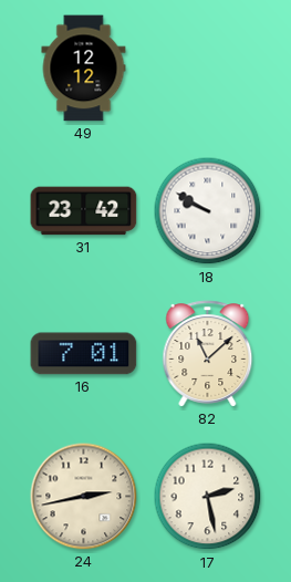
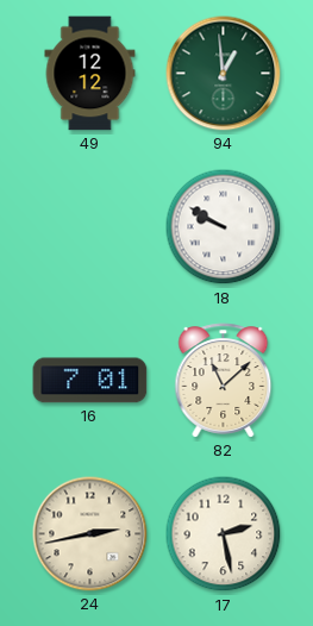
94: none -> 12:59
31: 23:42 -> none
